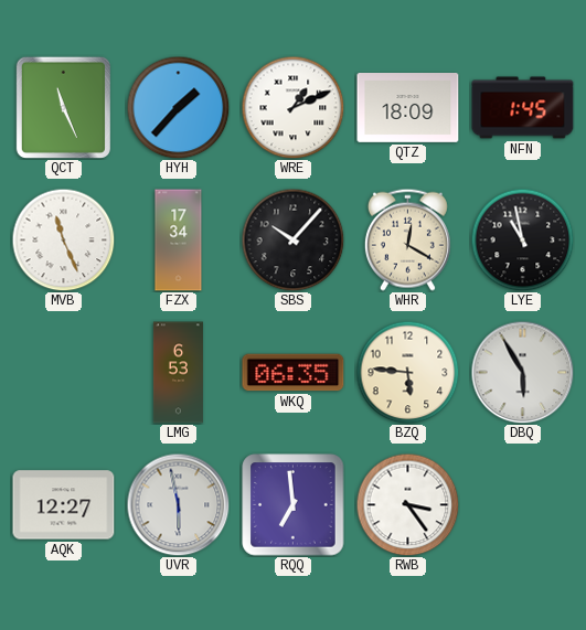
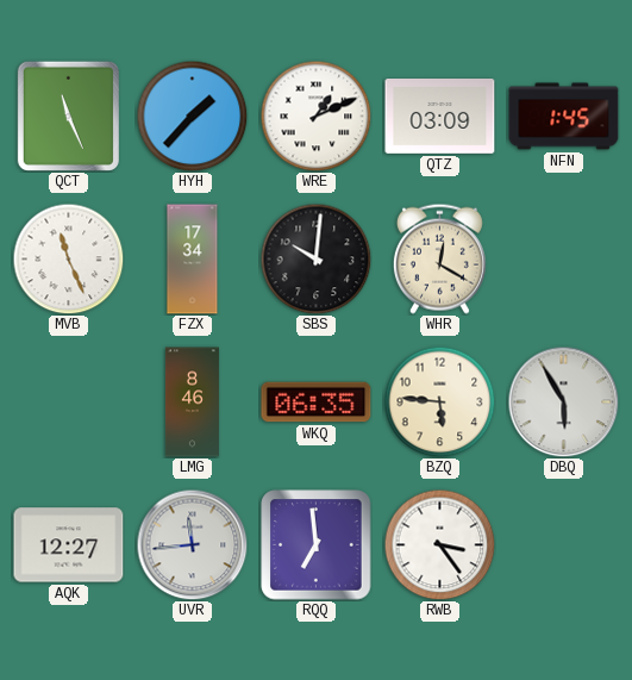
QTZ: 18:09 -> 03:09
SBS: 10:07 -> 10:01
LYE: 10:58 -> none
LMG: 6:53 -> 8:46
UVR: 5:58 -> 11:44
